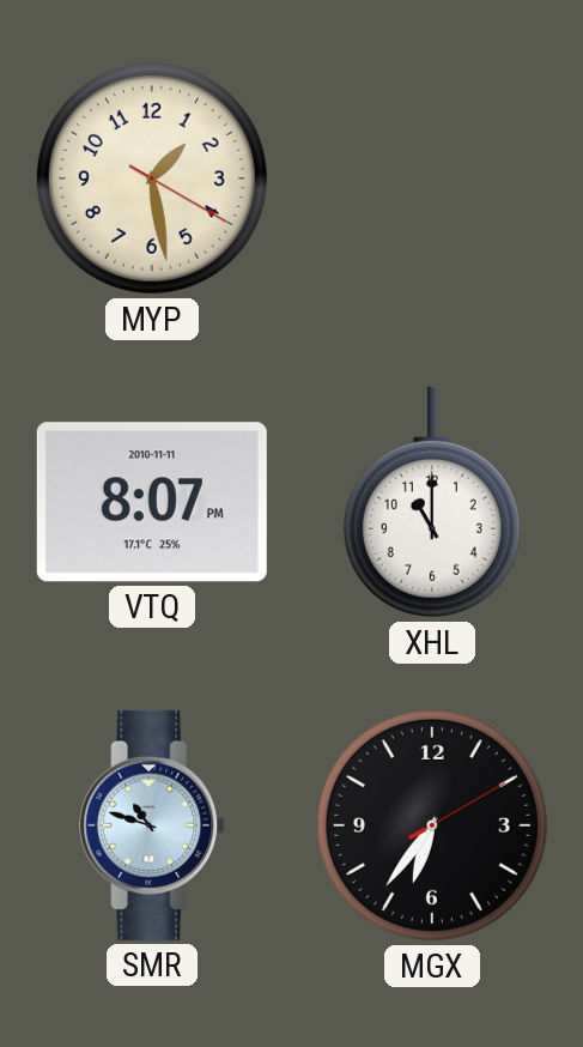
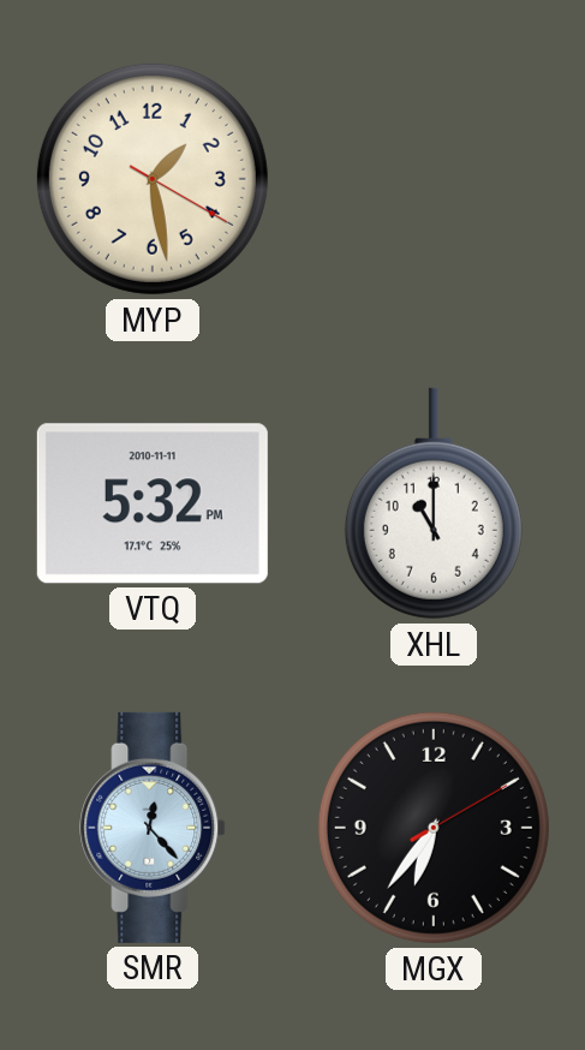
VTQ: 8:07 -> 5:32
SMR: 10:48 -> 12:23
